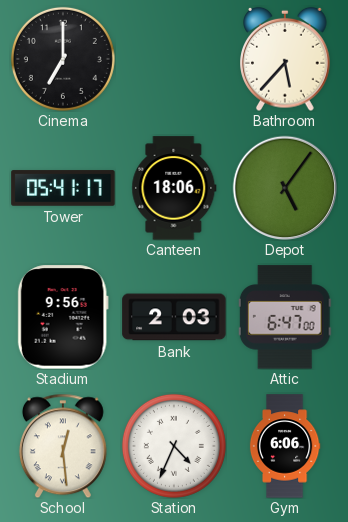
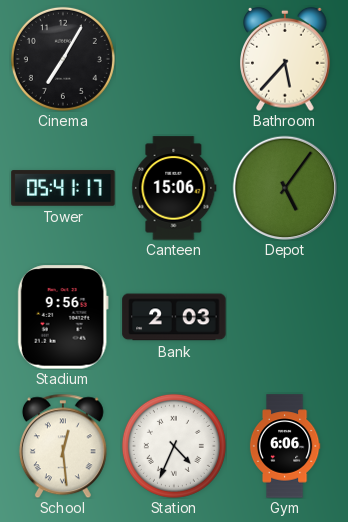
Cinema: 7:00 -> 7:05
Canteen: 18:06 -> 15:06
Attic: 6:47 -> none
